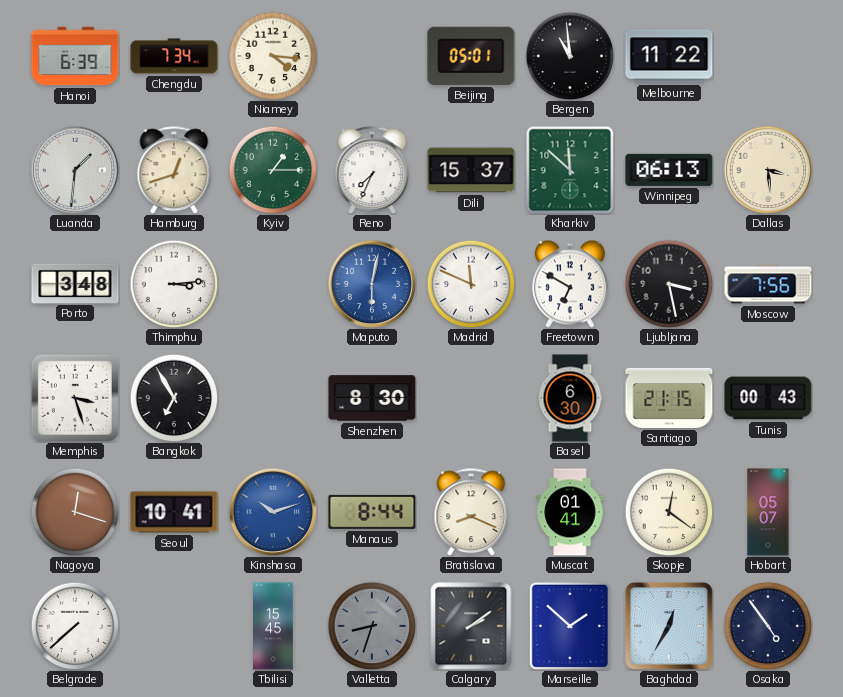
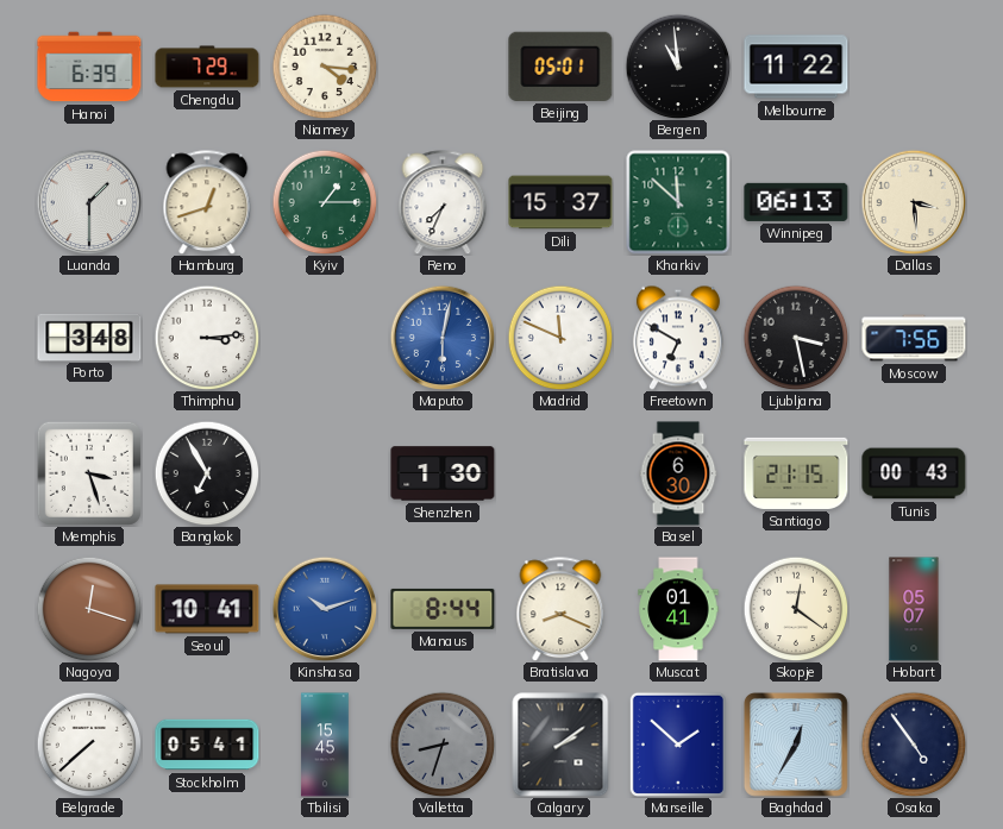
Chengdu: 7:34 -> 7:29
Luanda: 1:31 -> 1:30
Shenzhen: 8:30 -> 1:30
Stockholm: none -> 05:41
